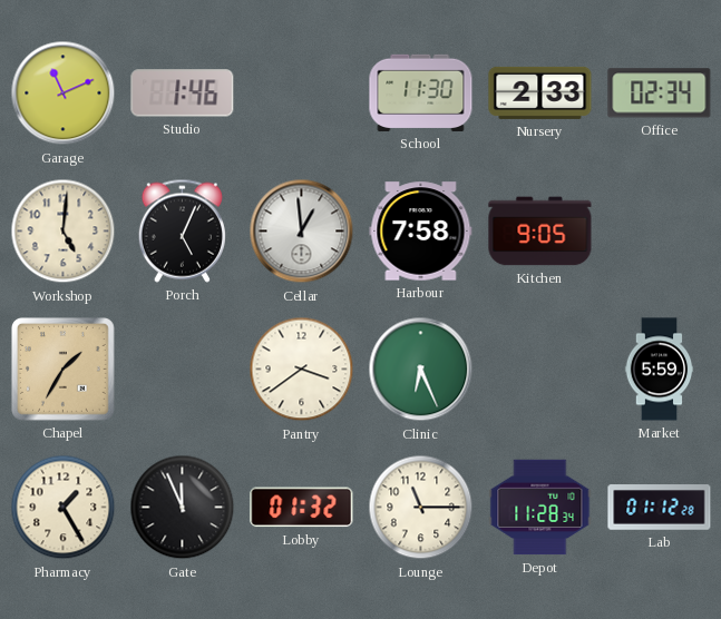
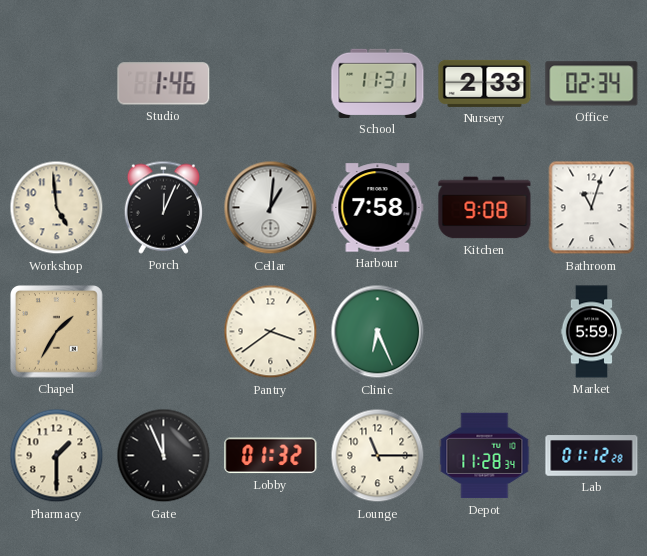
Garage: 11:11 -> none
School: 11:30 -> 11:31
Workshop: 5:01 -> 4:59
Porch: 5:04 -> 12:04
Cellar: 12:59 -> 1:01
Kitchen: 9:05 -> 9:08
Bathroom: none -> 11:03
Pharmacy: 1:25 -> 1:30
